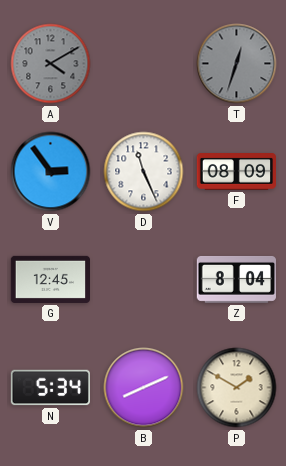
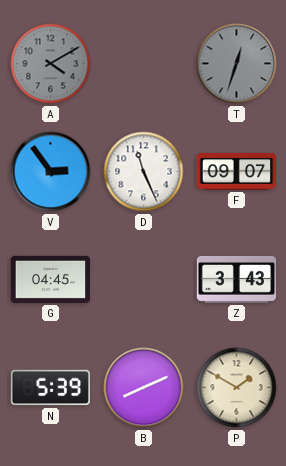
F: 08:09 -> 09:07
G: 12:45 -> 04:45
Z: 8:04 -> 3:43
N: 5:34 -> 5:39
